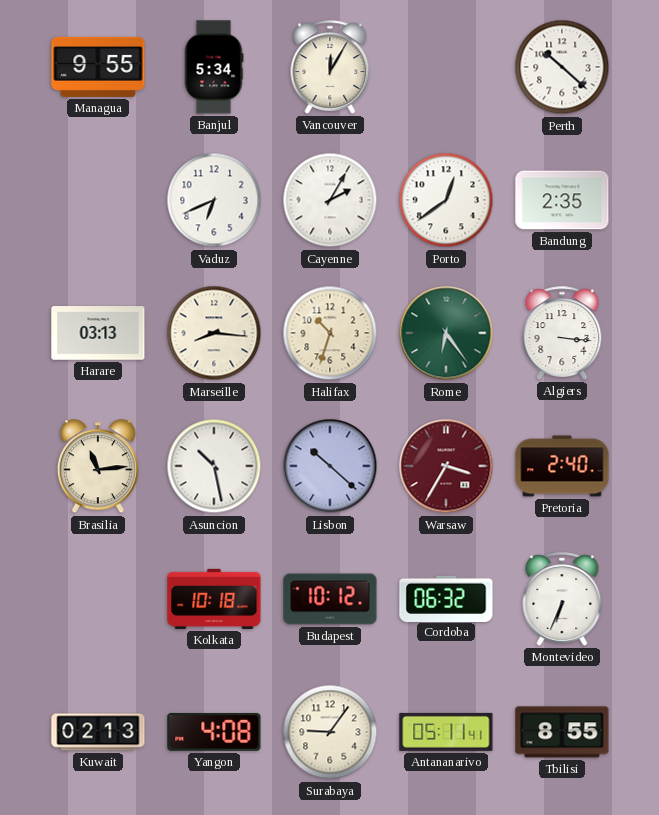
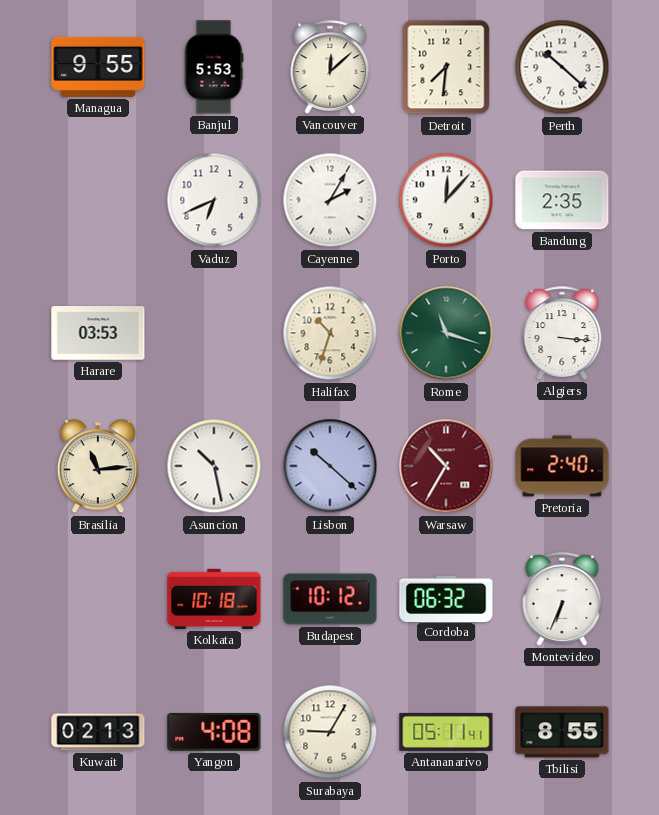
Banjul: 5:34 -> 5:53
Vancouver: 12:05 -> 12:08
Detroit: none -> 7:31
Porto: 12:39 -> 12:07
Harare: 03:13 -> 03:53
Marseille: 8:16 -> none
Rome: 6:24 -> 11:18
Warsaw: 3:35 -> 10:35
Surabaya: 9:06 -> 9:05
